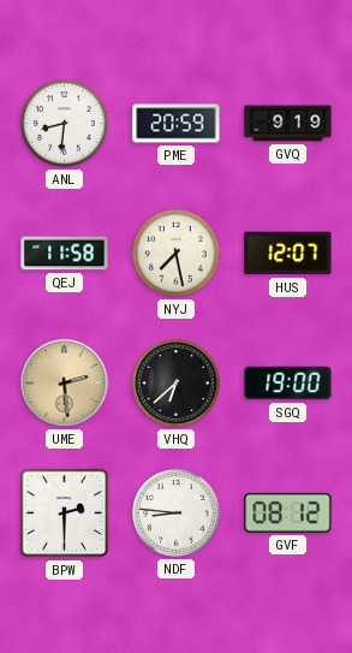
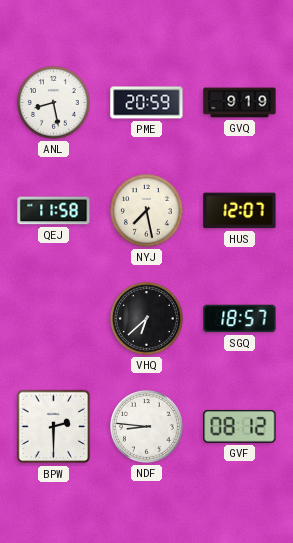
ANL: 8:31 -> 8:28
UME: 2:29 -> none
SGQ: 19:00 -> 18:57
